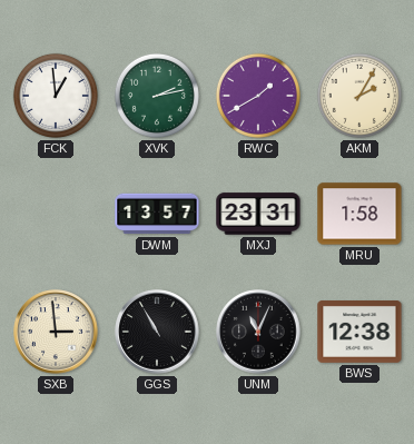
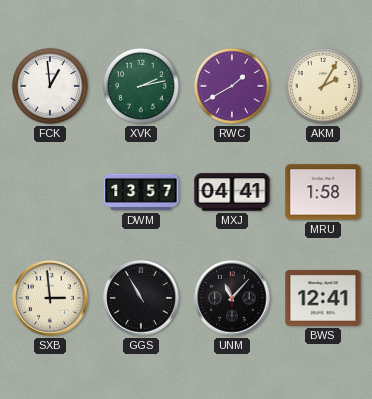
MXJ: 23:31 -> 04:41
UNM: 11:04 -> 11:07
BWS: 12:38 -> 12:41
